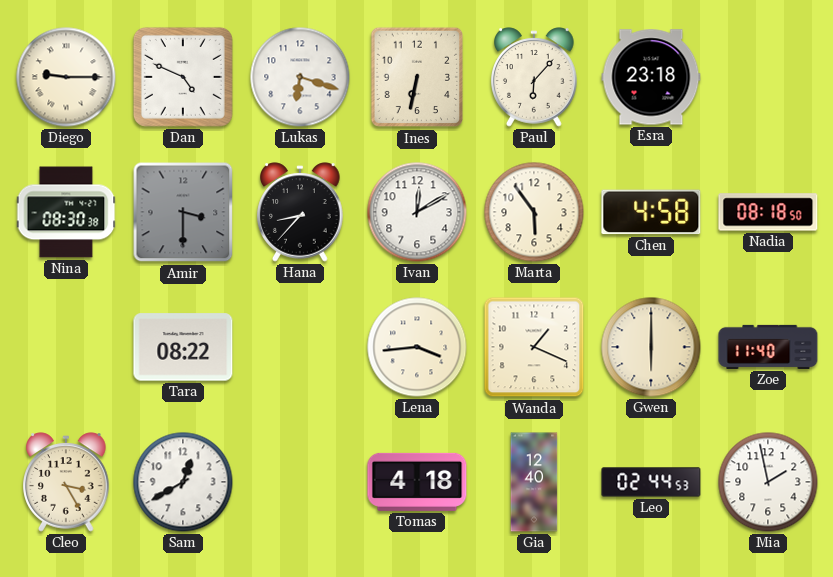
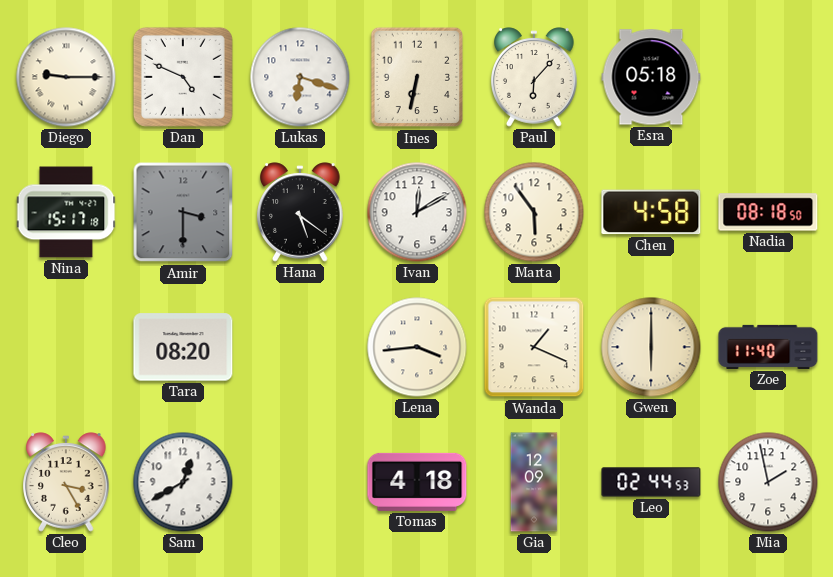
Esra: 23:18 -> 05:18
Nina: 08:30 -> 15:17
Hana: 8:37 -> 5:21
Tara: 08:22 -> 08:20
Gia: 12:40 -> 12:09
